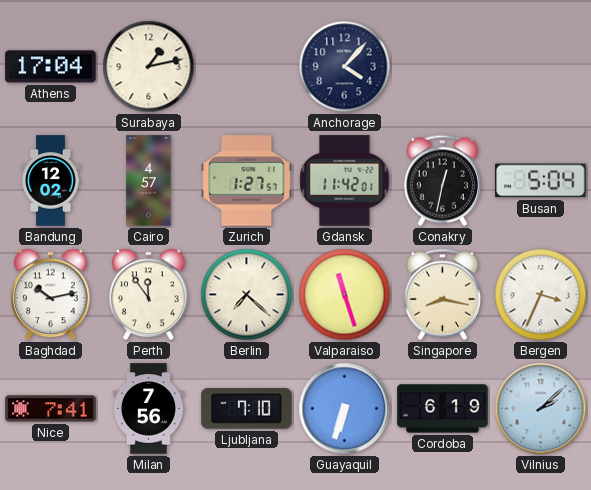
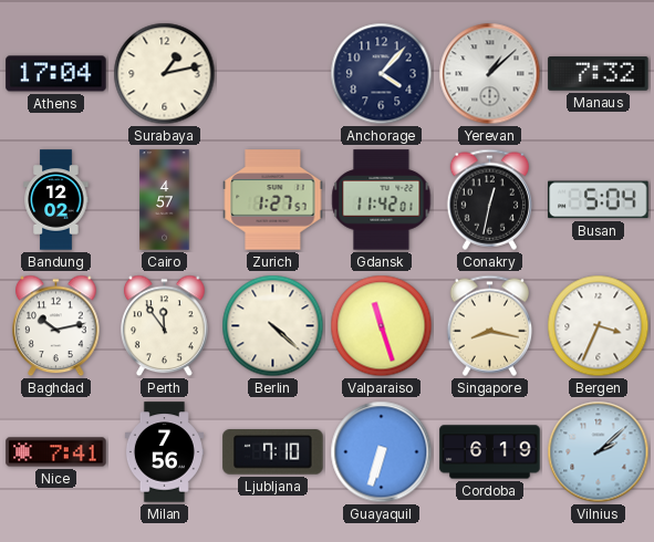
Yerevan: none -> 1:08
Manaus: none -> 7:32
Berlin: 7:22 -> 4:22
